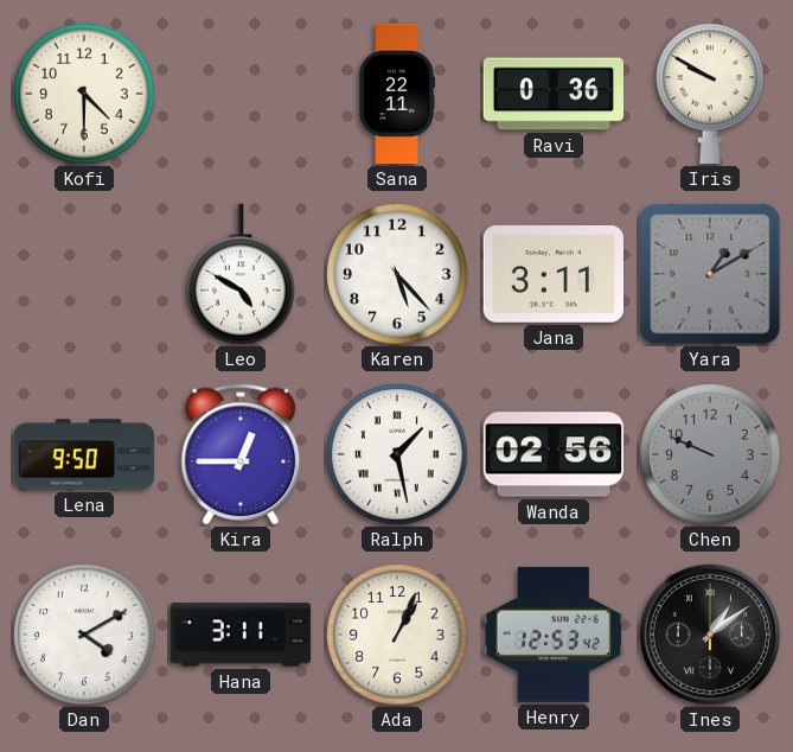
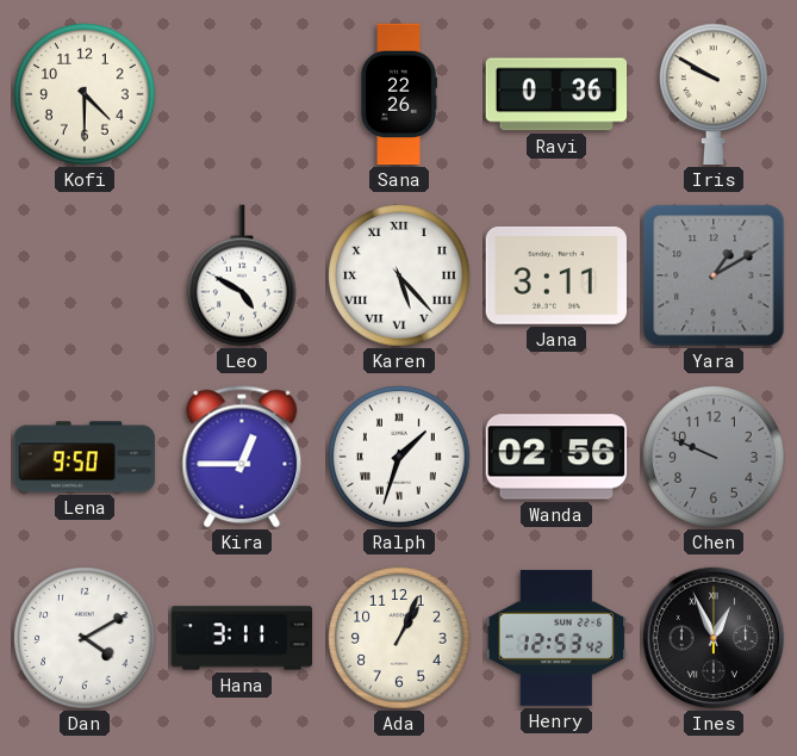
Sana: 22:11 -> 22:26
Karen numerals: Arabic -> Roman
Ralph: 1:28 -> 1:33
Ines: 1:09 -> 12:56
